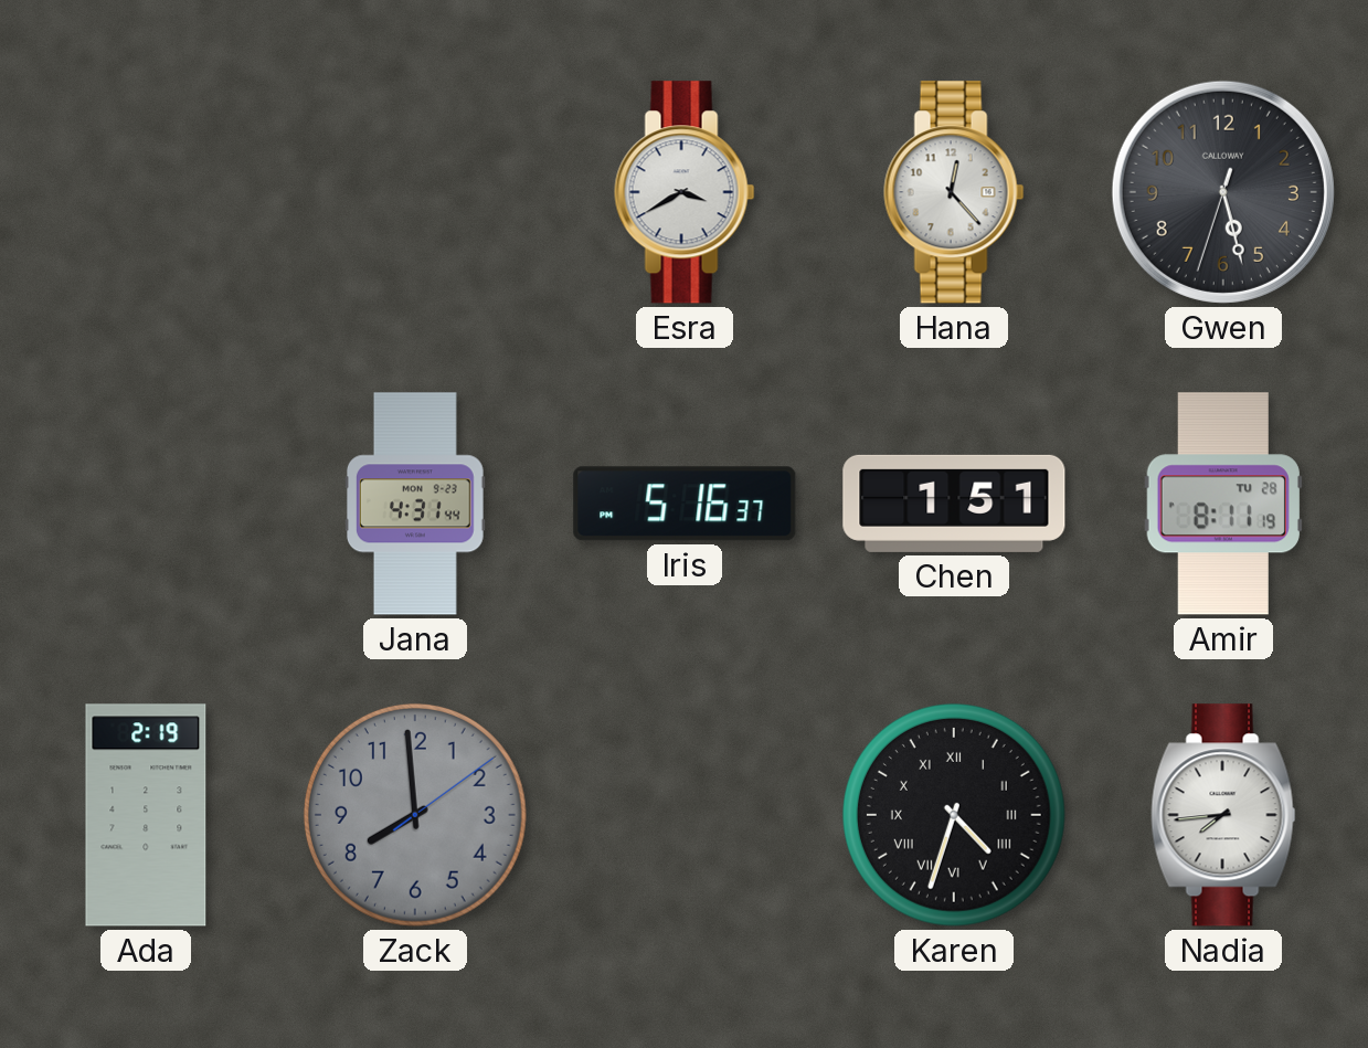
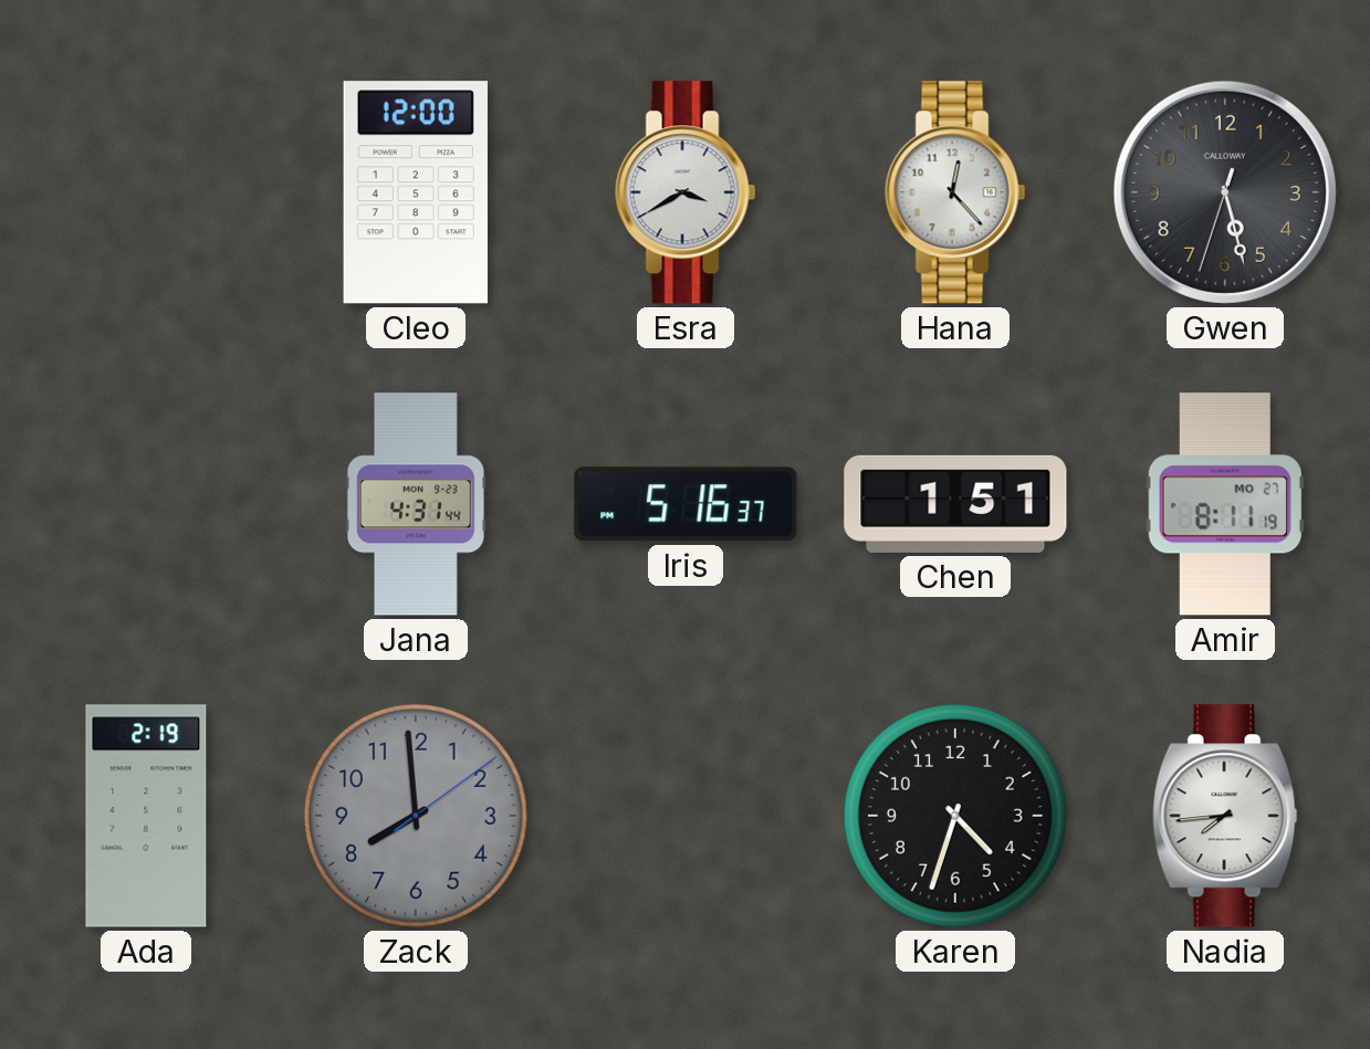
Cleo: none -> 12:00
Amir date: TU 28 -> MO 27
Karen numerals: Roman -> Arabic
